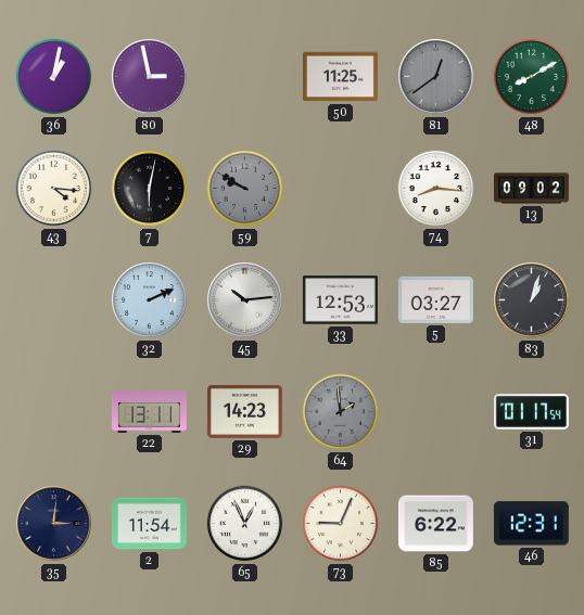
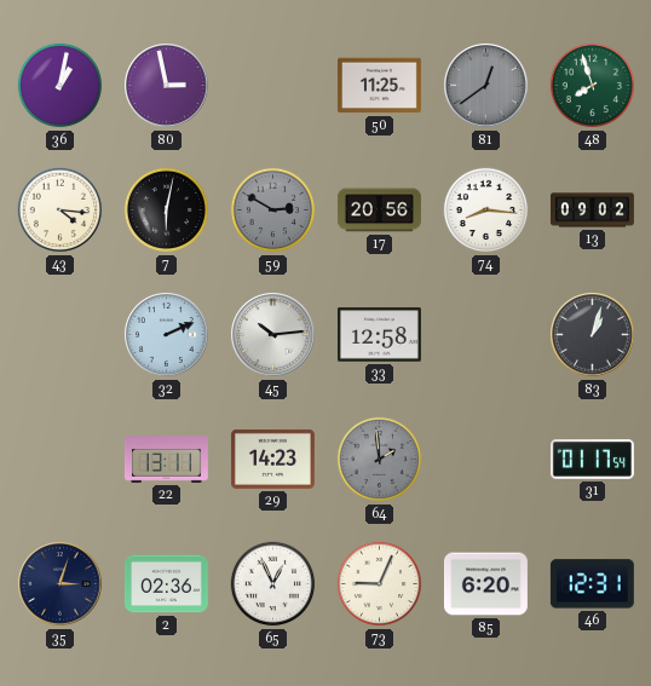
48: 8:10 -> 7:57
59: 9:50 -> 2:50
17: none -> 20:56
33: 12:53 -> 12:58
5: 03:27 -> none
35: 3:01 -> 3:03
2: 11:54 -> 02:36
85: 6:22 -> 6:20
